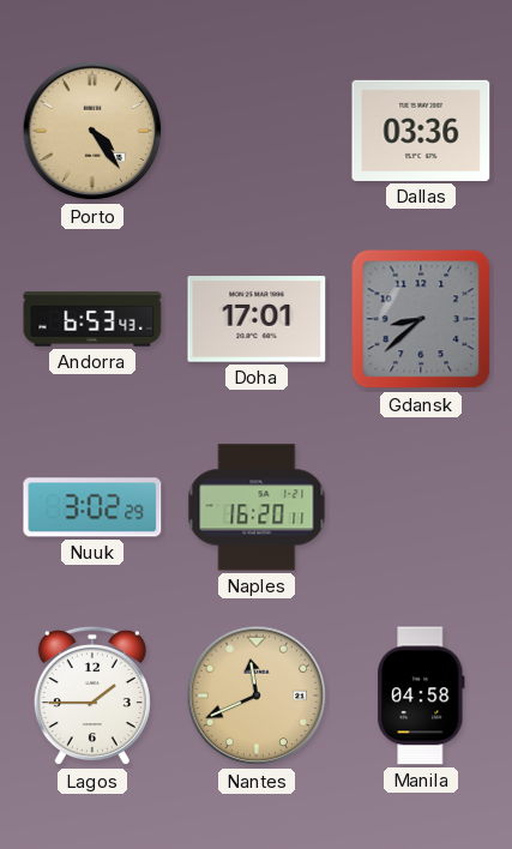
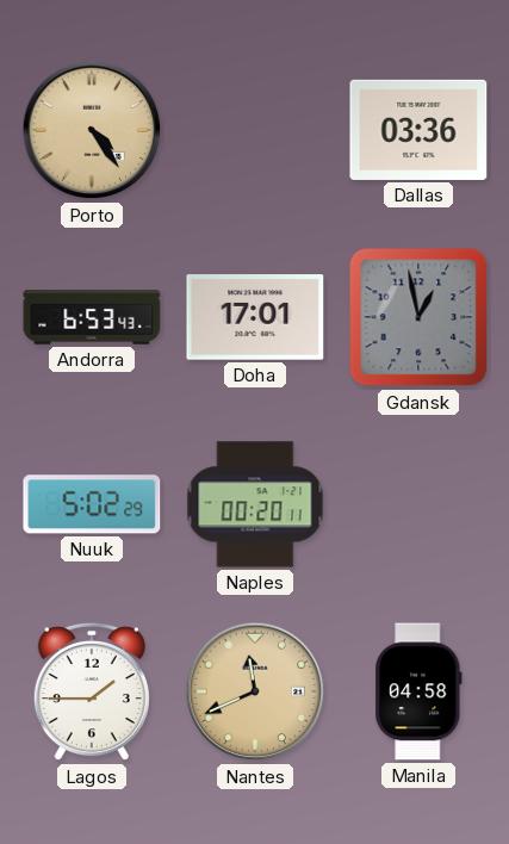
Gdansk: 8:38 -> 12:58
Nuuk: 3:02 -> 5:02
Naples: 16:20 -> 00:20
